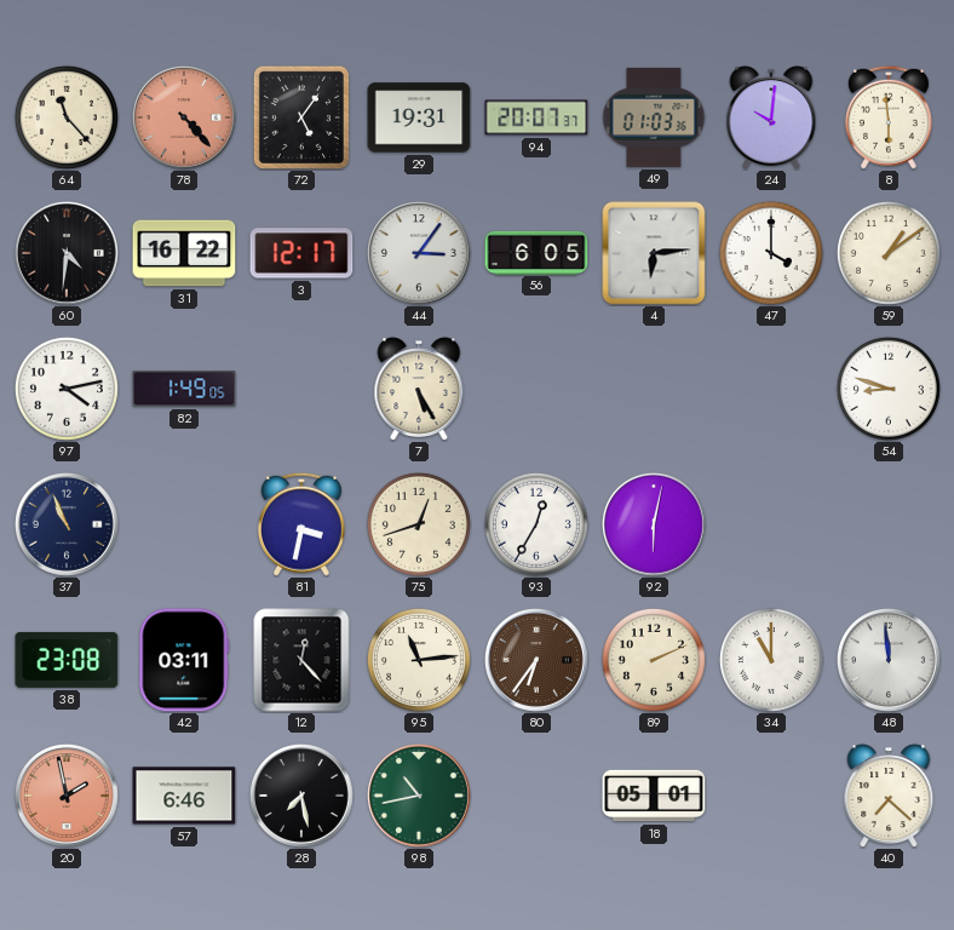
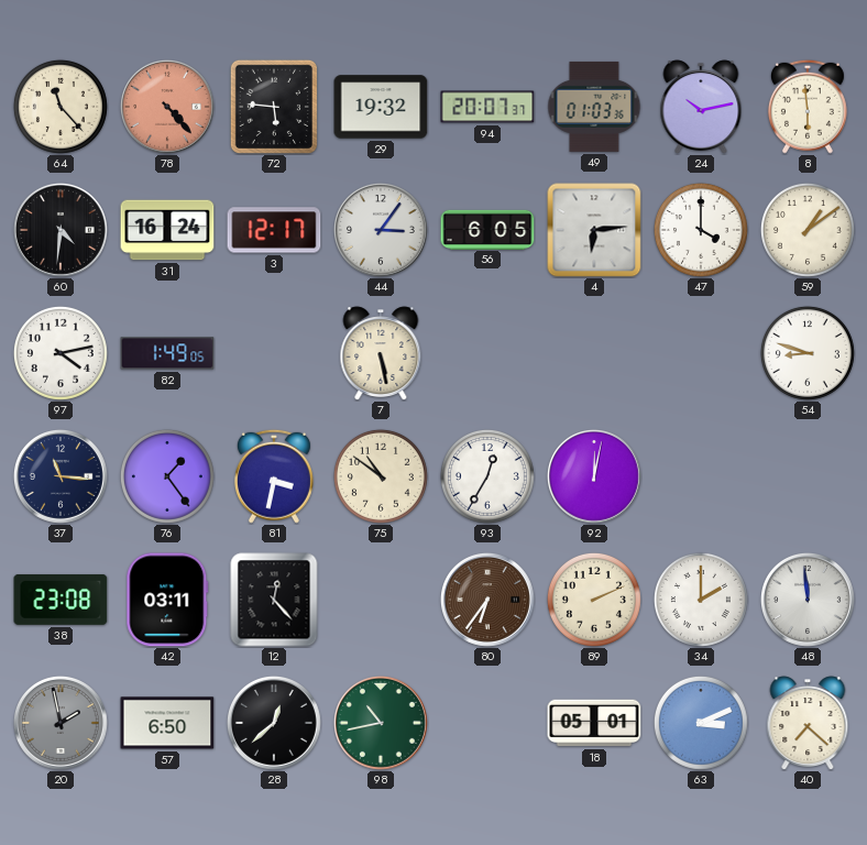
72: 5:06 -> 5:46
29: 19:31 -> 19:32
24: 10:01 -> 10:13
31: 16:22 -> 16:24
7: 5:25 -> 5:28
37: 10:56 -> 11:16
76: none -> 1:24
75: 12:42 -> 10:51
92: 6:02 -> 12:02
95: 11:14 -> none
34: 11:00 -> 2:00
20 dial: salmon -> grey
57: 6:46 -> 6:50
28: 7:28 -> 12:38
63: none -> 3:11
